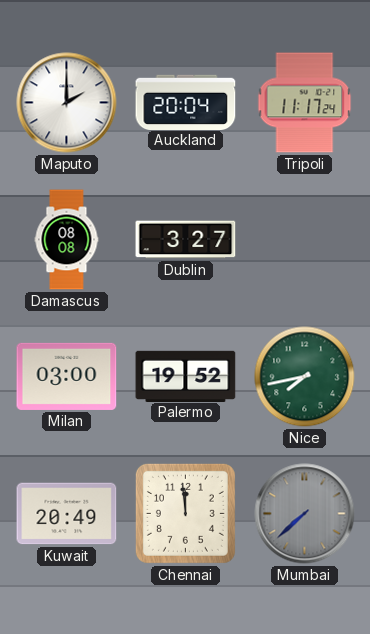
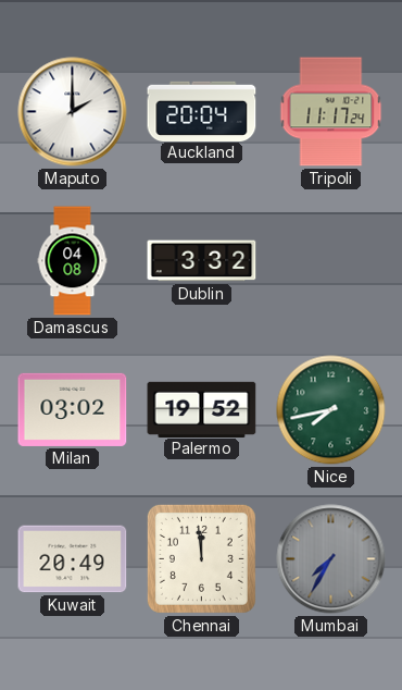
Damascus: 08:08 -> 04:08
Dublin: 3:27 -> 3:32
Milan: 03:00 -> 03:02
Mumbai: 7:38 -> 7:35
